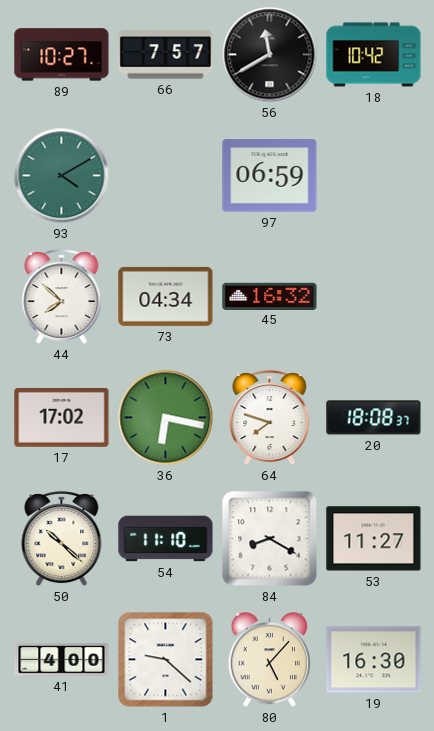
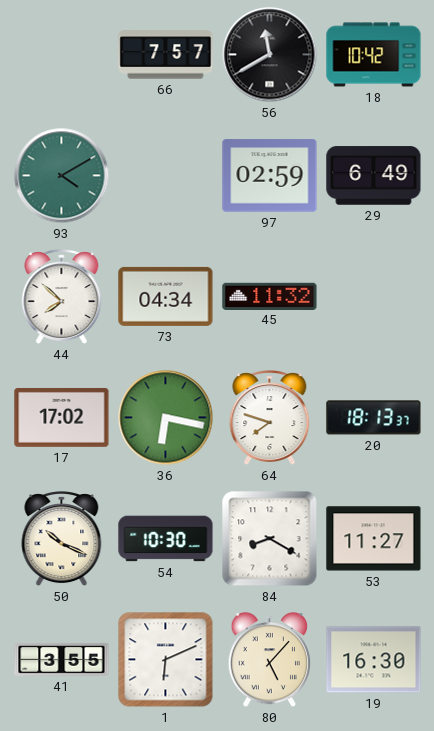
89: 10:27 -> none
97: 06:59 -> 02:59
29: none -> 6:49
45: 16:32 -> 11:32
20: 18:08 -> 18:13
50: 10:22 -> 10:19
54: 11:10 -> 10:30
41: 4:00 -> 3:55
1: 9:22 -> 6:11
